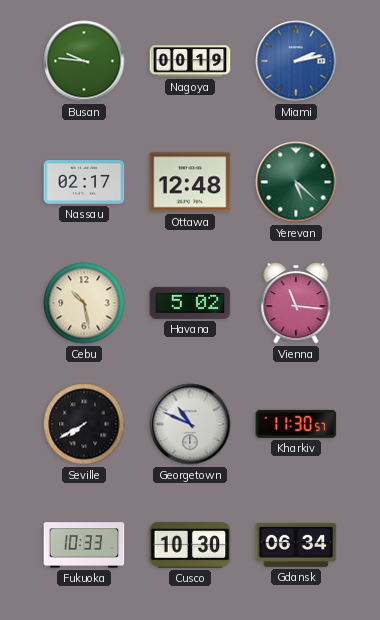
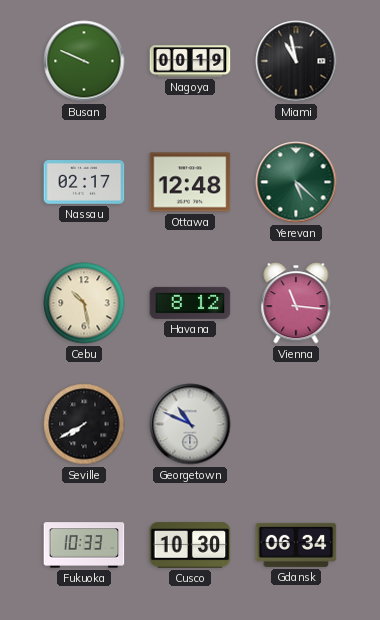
Busan: 9:46 -> 9:49
Miami: 2:13 -> 10:58
Miami dial: blue -> black
Havana: 5:02 -> 8:12
Kharkiv: 11:30 -> none
